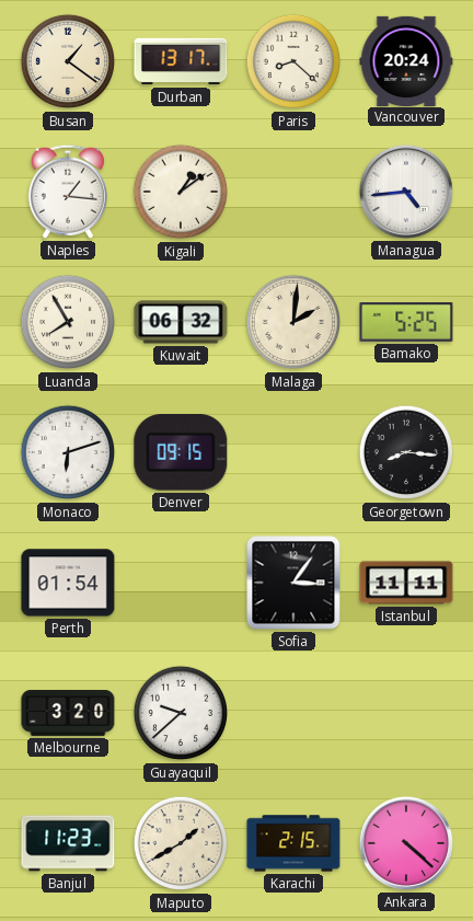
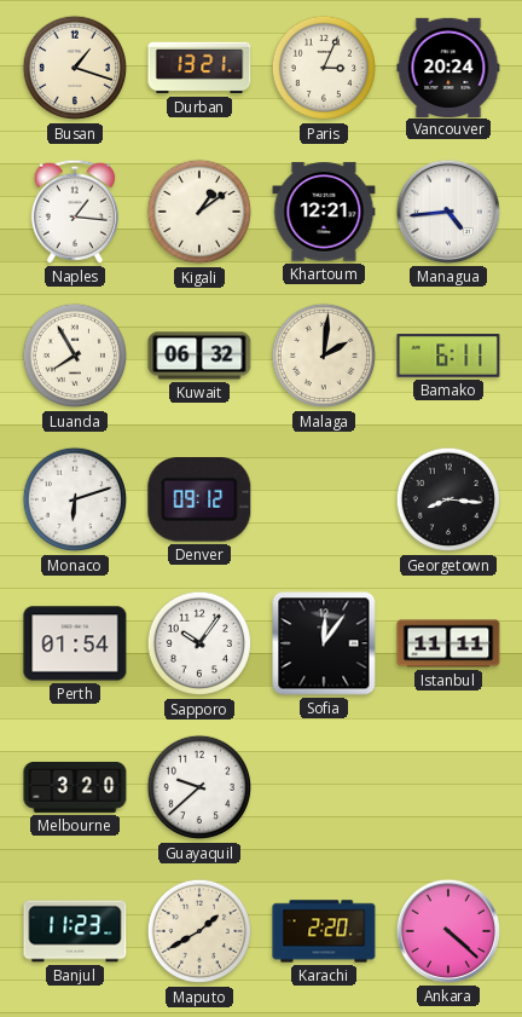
Busan: 1:21 -> 1:18
Durban: 13:17 -> 13:21
Paris: 8:22 -> 3:04
Khartoum: none -> 12:21
Bamako: 5:25 -> 6:11
Denver: 09:15 -> 09:12
Sapporo: none -> 10:06
Sofia: 3:06 -> 12:06
Karachi: 2:15 -> 2:20
